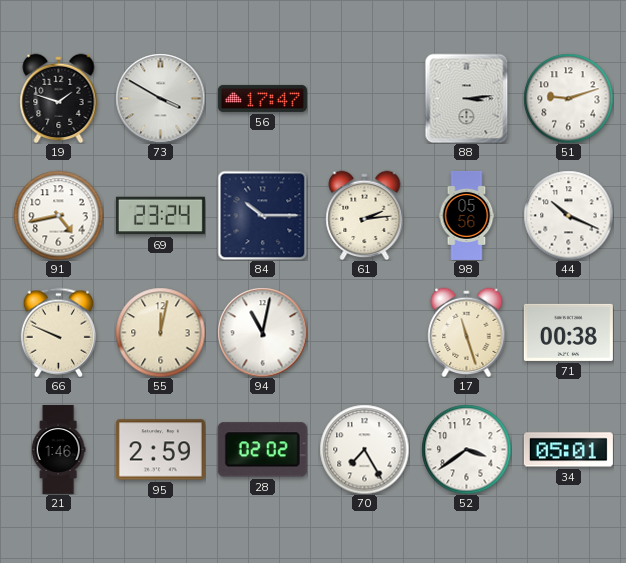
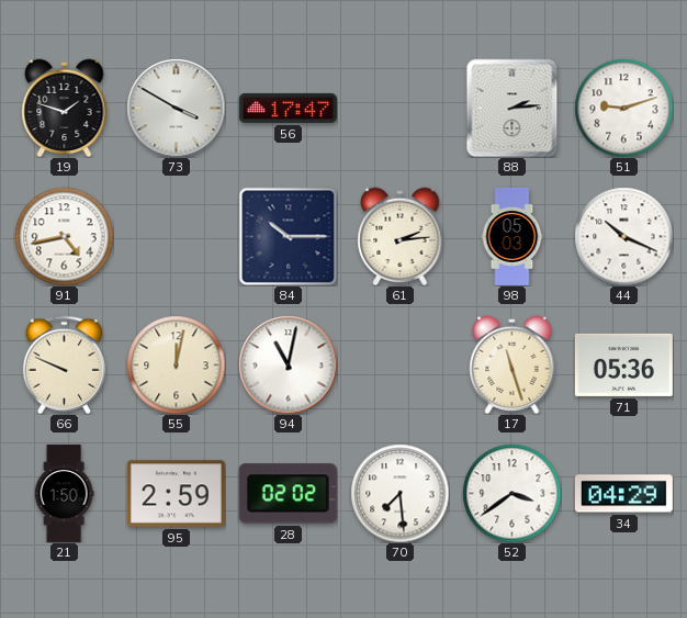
88: 3:14 -> 2:14
69: 23:24 -> none
98: 05:56 -> 05:03
71: 00:38 -> 05:36
21: 1:46 -> 1:50
70: 7:25 -> 7:29
34: 05:01 -> 04:29
